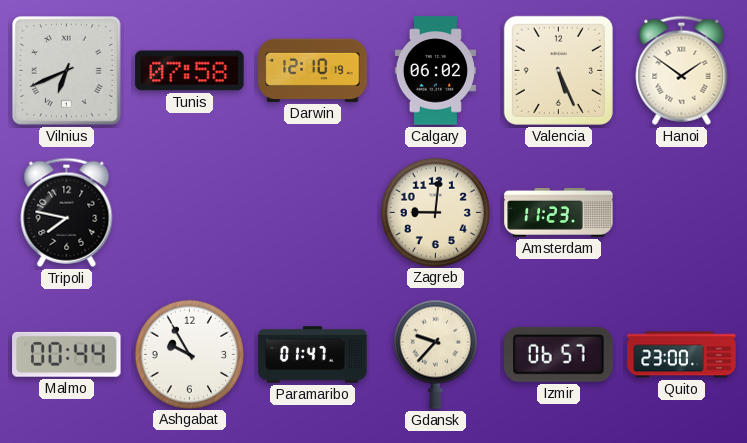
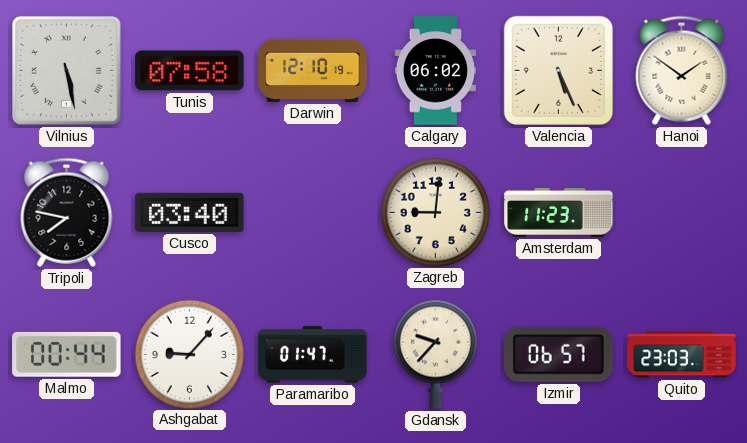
Vilnius: 6:41 -> 5:28
Cusco: none -> 03:40
Ashgabat: 9:55 -> 9:07
Quito: 23:00 -> 23:03
